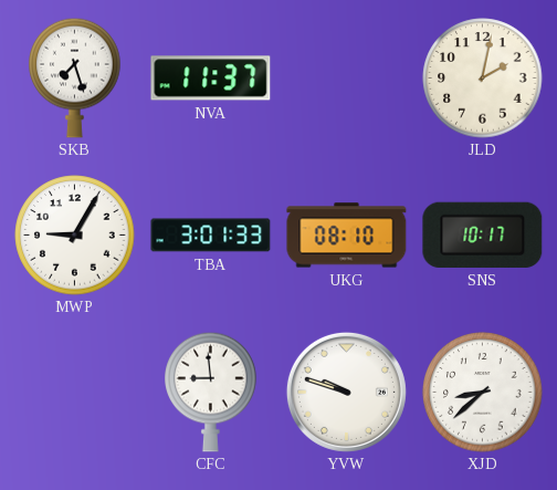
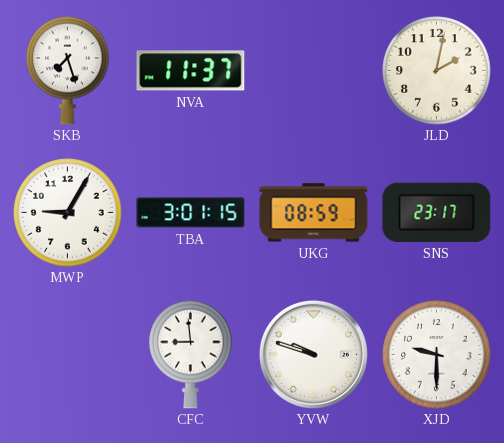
TBA: 3:01:33 -> 3:01:15
UKG: 08:10 -> 08:59
SNS: 10:17 -> 23:17
XJD: 8:38 -> 9:30
